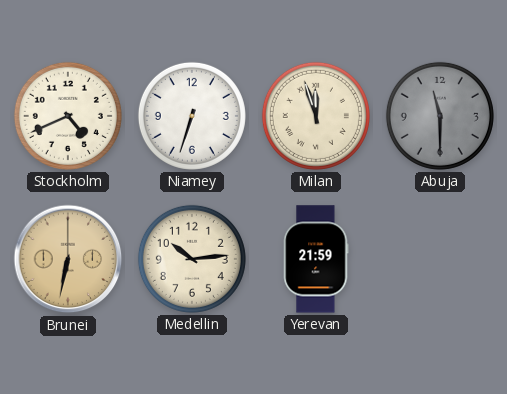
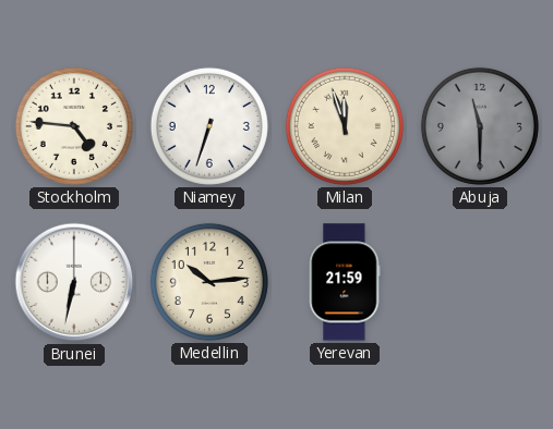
Stockholm: 4:41 -> 4:46
Brunei dial: champagne -> white
